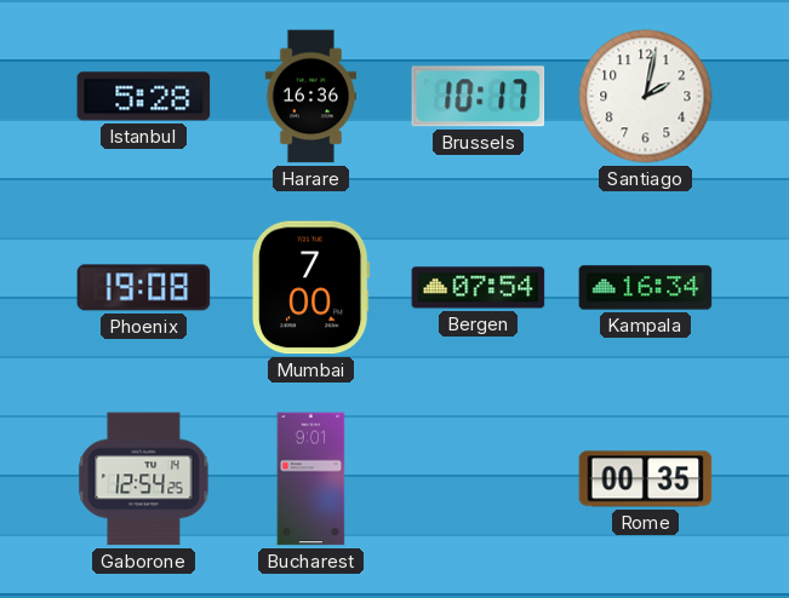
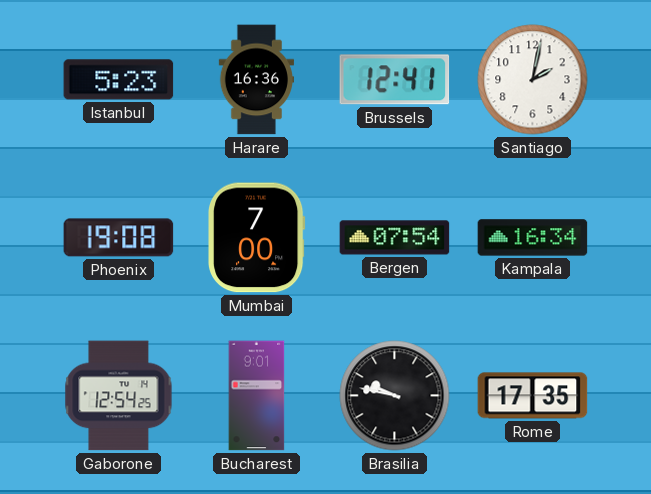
Istanbul: 5:28 -> 5:23
Brussels: 10:17 -> 12:41
Brasilia: none -> 9:47
Rome: 00:35 -> 17:35
